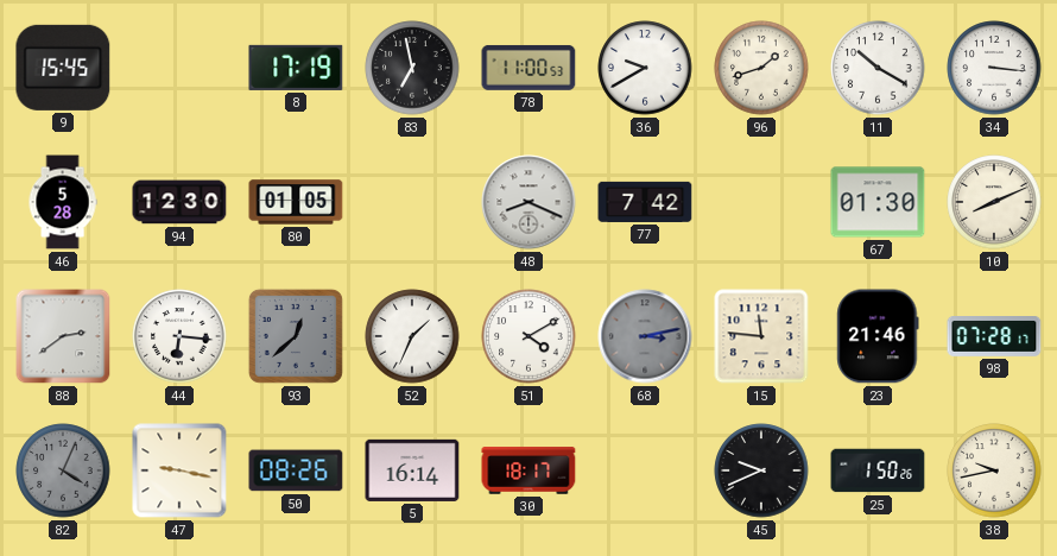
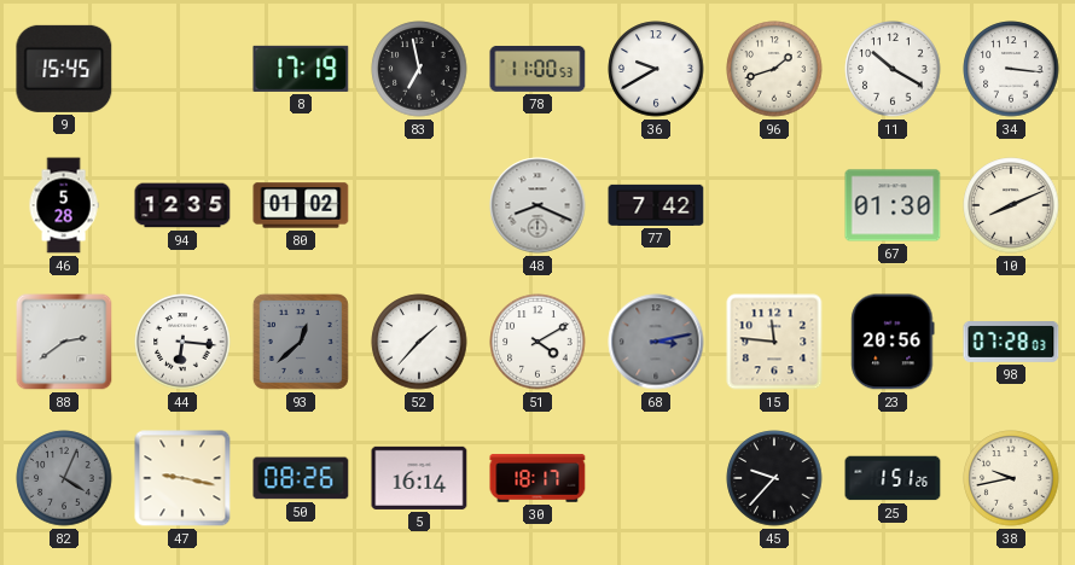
94: 12:30 -> 12:35
80: 01:05 -> 01:02
52: 1:34 -> 1:37
23: 21:46 -> 20:56
98: 07:28:17 -> 07:28:03
45: 9:41 -> 9:37
25: 1:50 -> 1:51
